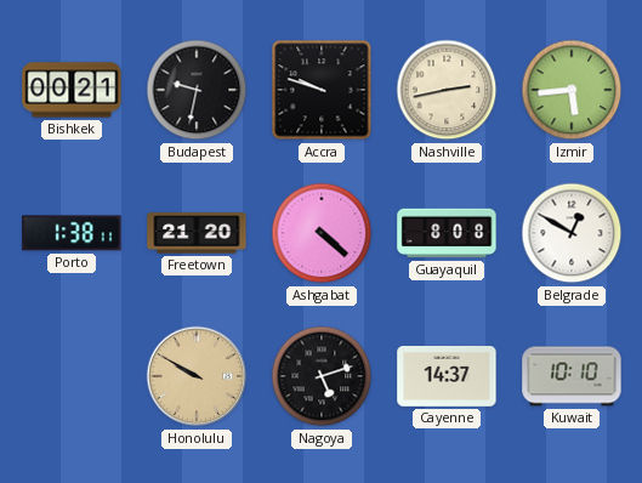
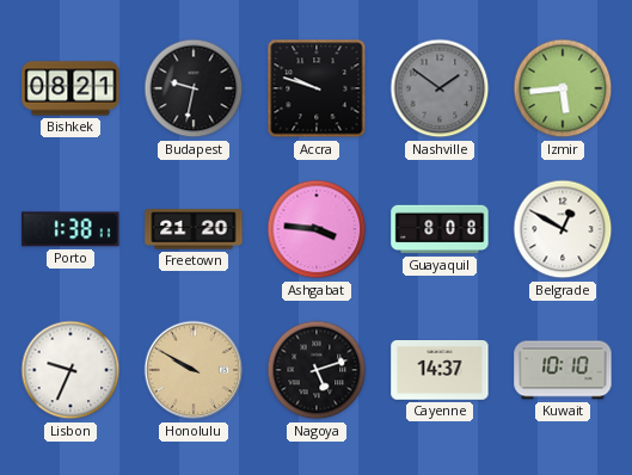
Bishkek: 00:21 -> 08:21
Nashville: 2:43 -> 1:51
Nashville dial: cream -> grey
Ashgabat: 4:22 -> 3:46
Lisbon: none -> 9:34
